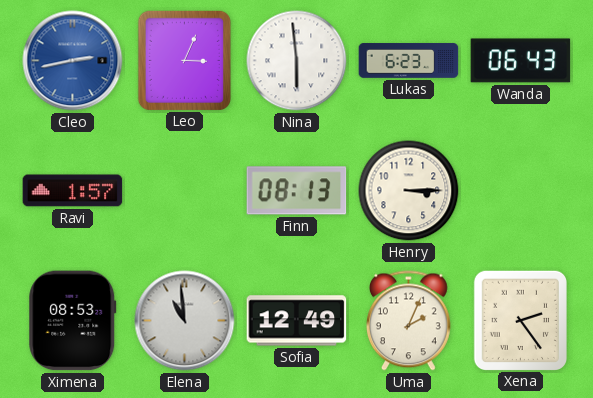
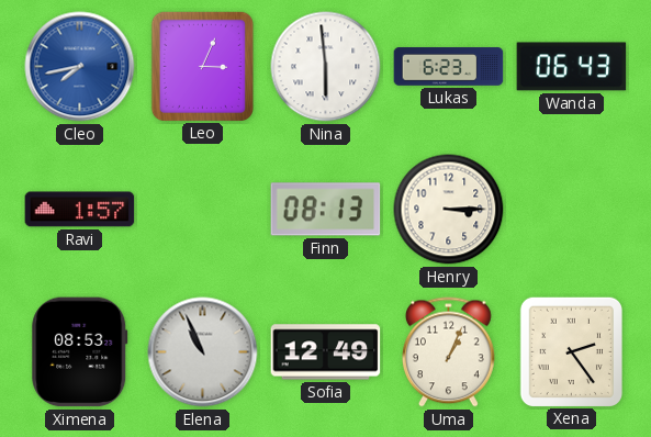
Cleo: 2:43 -> 7:43
Elena: 10:59 -> 10:56
Uma: 2:04 -> 1:04
